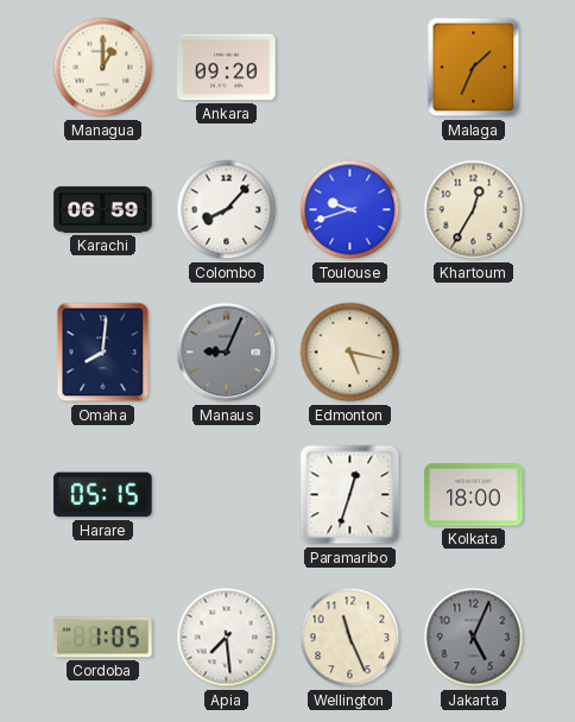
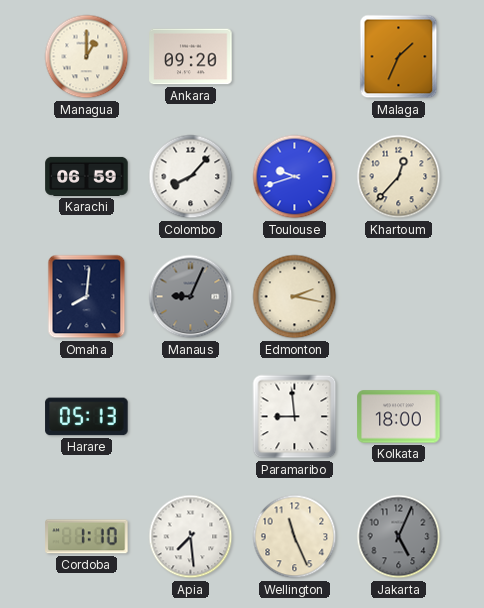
Khartoum: 12:35 -> 12:37
Edmonton: 5:17 -> 2:17
Harare: 05:15 -> 05:13
Paramaribo: 12:33 -> 8:59
Cordoba: 1:05 -> 1:10
